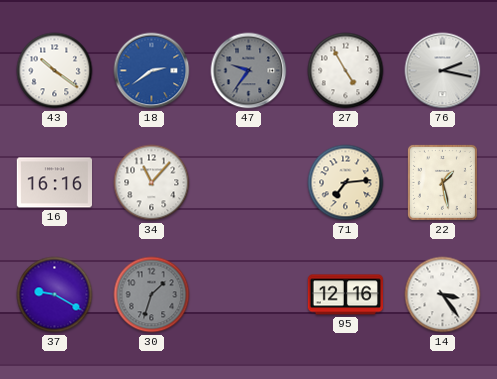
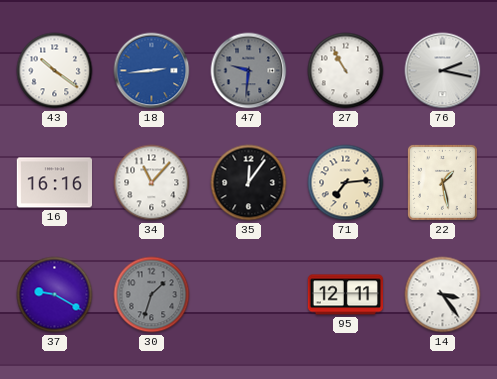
18: 2:39 -> 2:44
47: 9:36 -> 9:31
27: 4:55 -> 10:55
35: none -> 12:06
95: 12:16 -> 12:11
